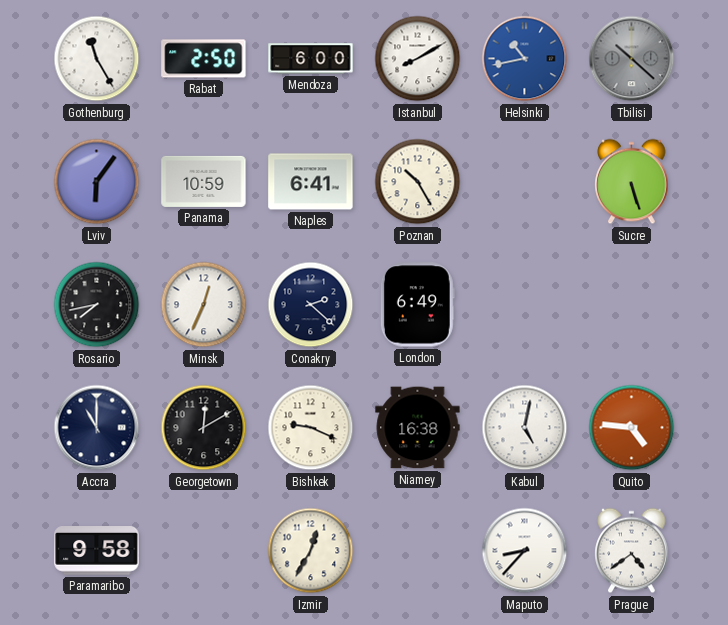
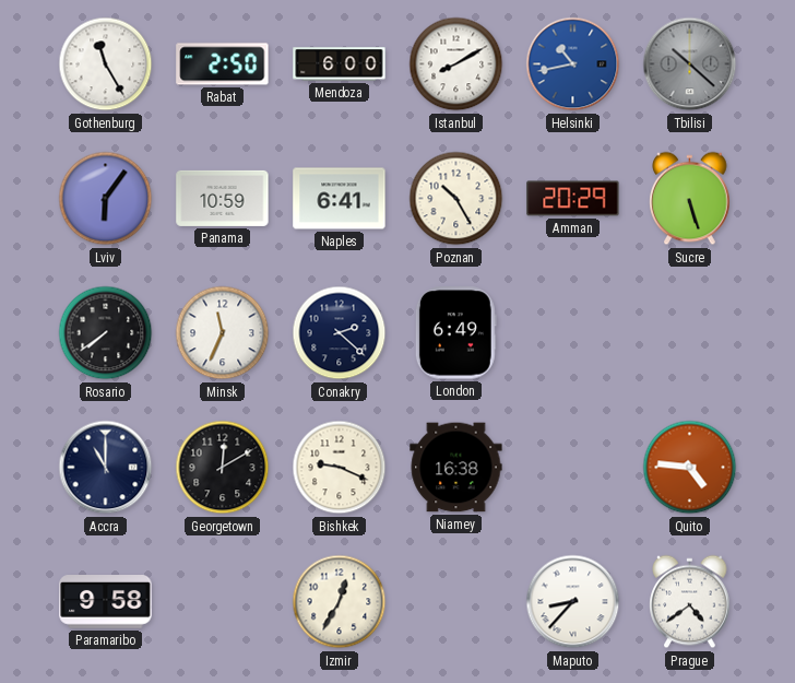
Amman: none -> 20:29
Rosario: 7:43 -> 7:39
Minsk: 12:34 -> 11:34
Kabul: 5:02 -> none
